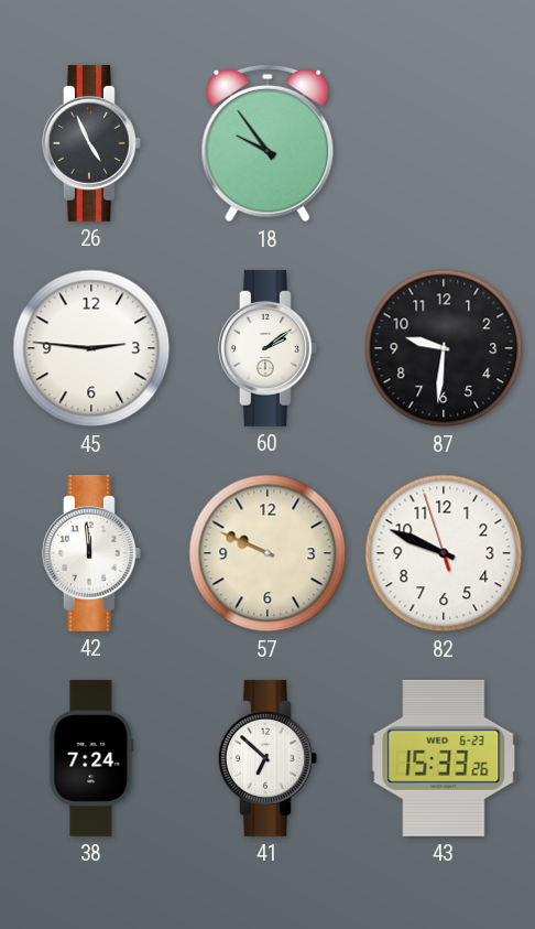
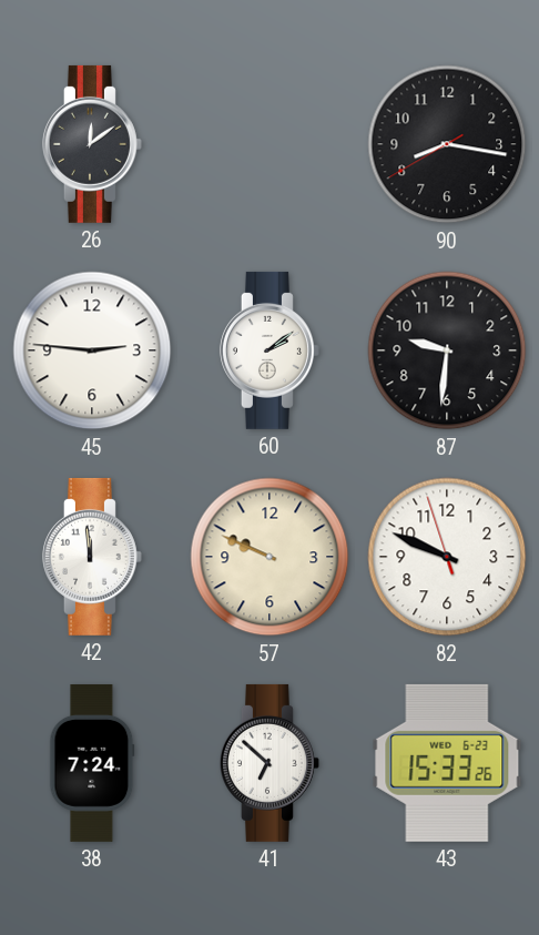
26: 4:56 -> 12:09
18: 9:54 -> none
90: none -> 8:16
